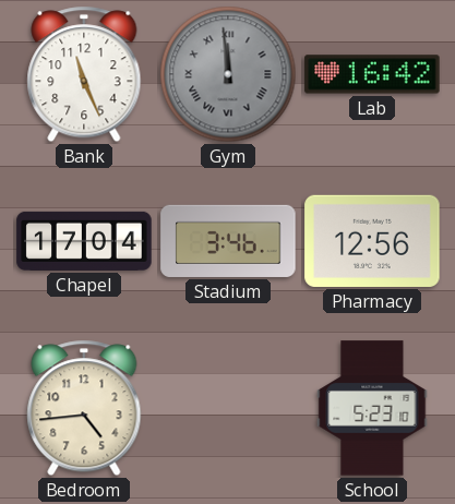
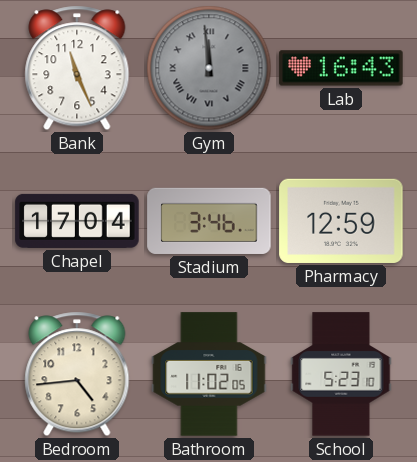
Lab: 16:42 -> 16:43
Pharmacy: 12:56 -> 12:59
Bathroom: none -> 11:02
